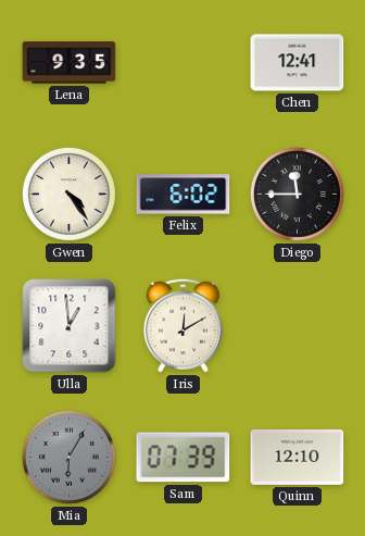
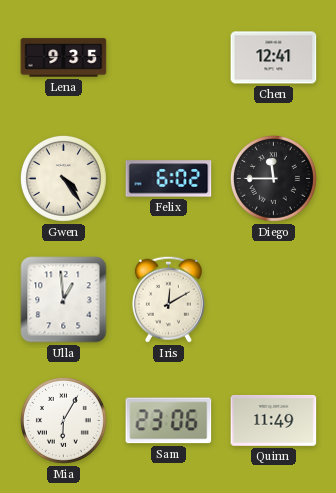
Mia dial: grey -> white
Sam: 07:39 -> 23:06
Quinn: 12:10 -> 11:49
